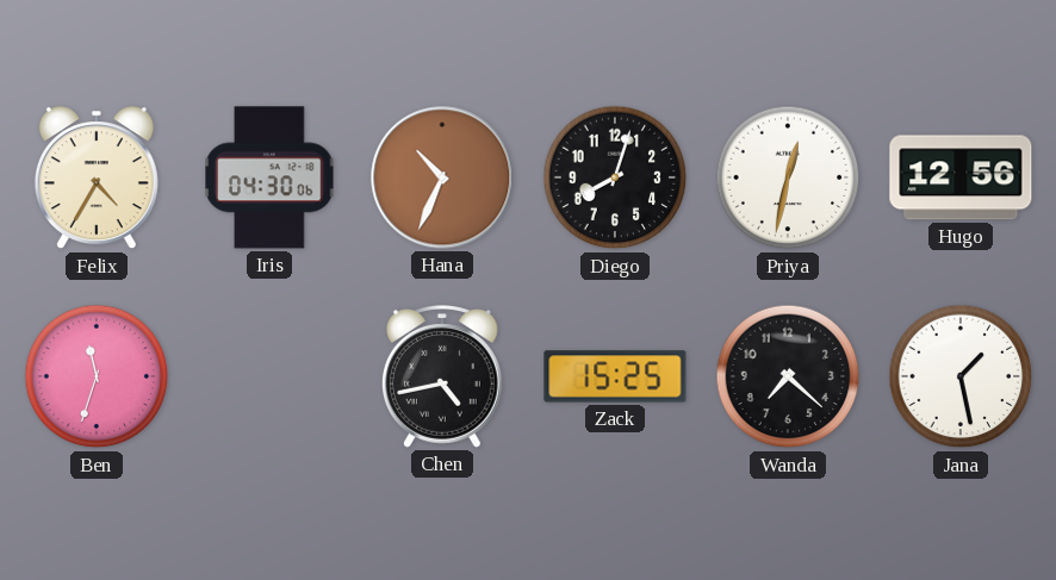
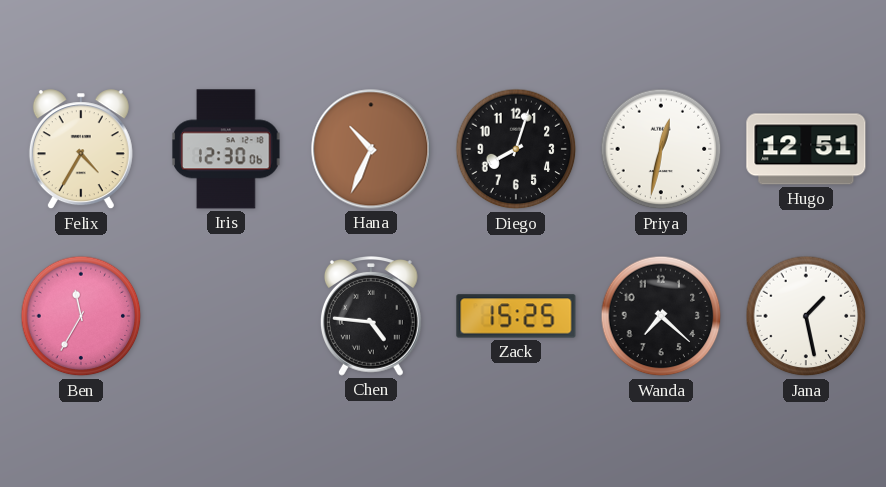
Iris: 04:30 -> 12:30
Hugo: 12:56 -> 12:51
Ben: 11:33 -> 11:35
Chen: 4:43 -> 4:46
